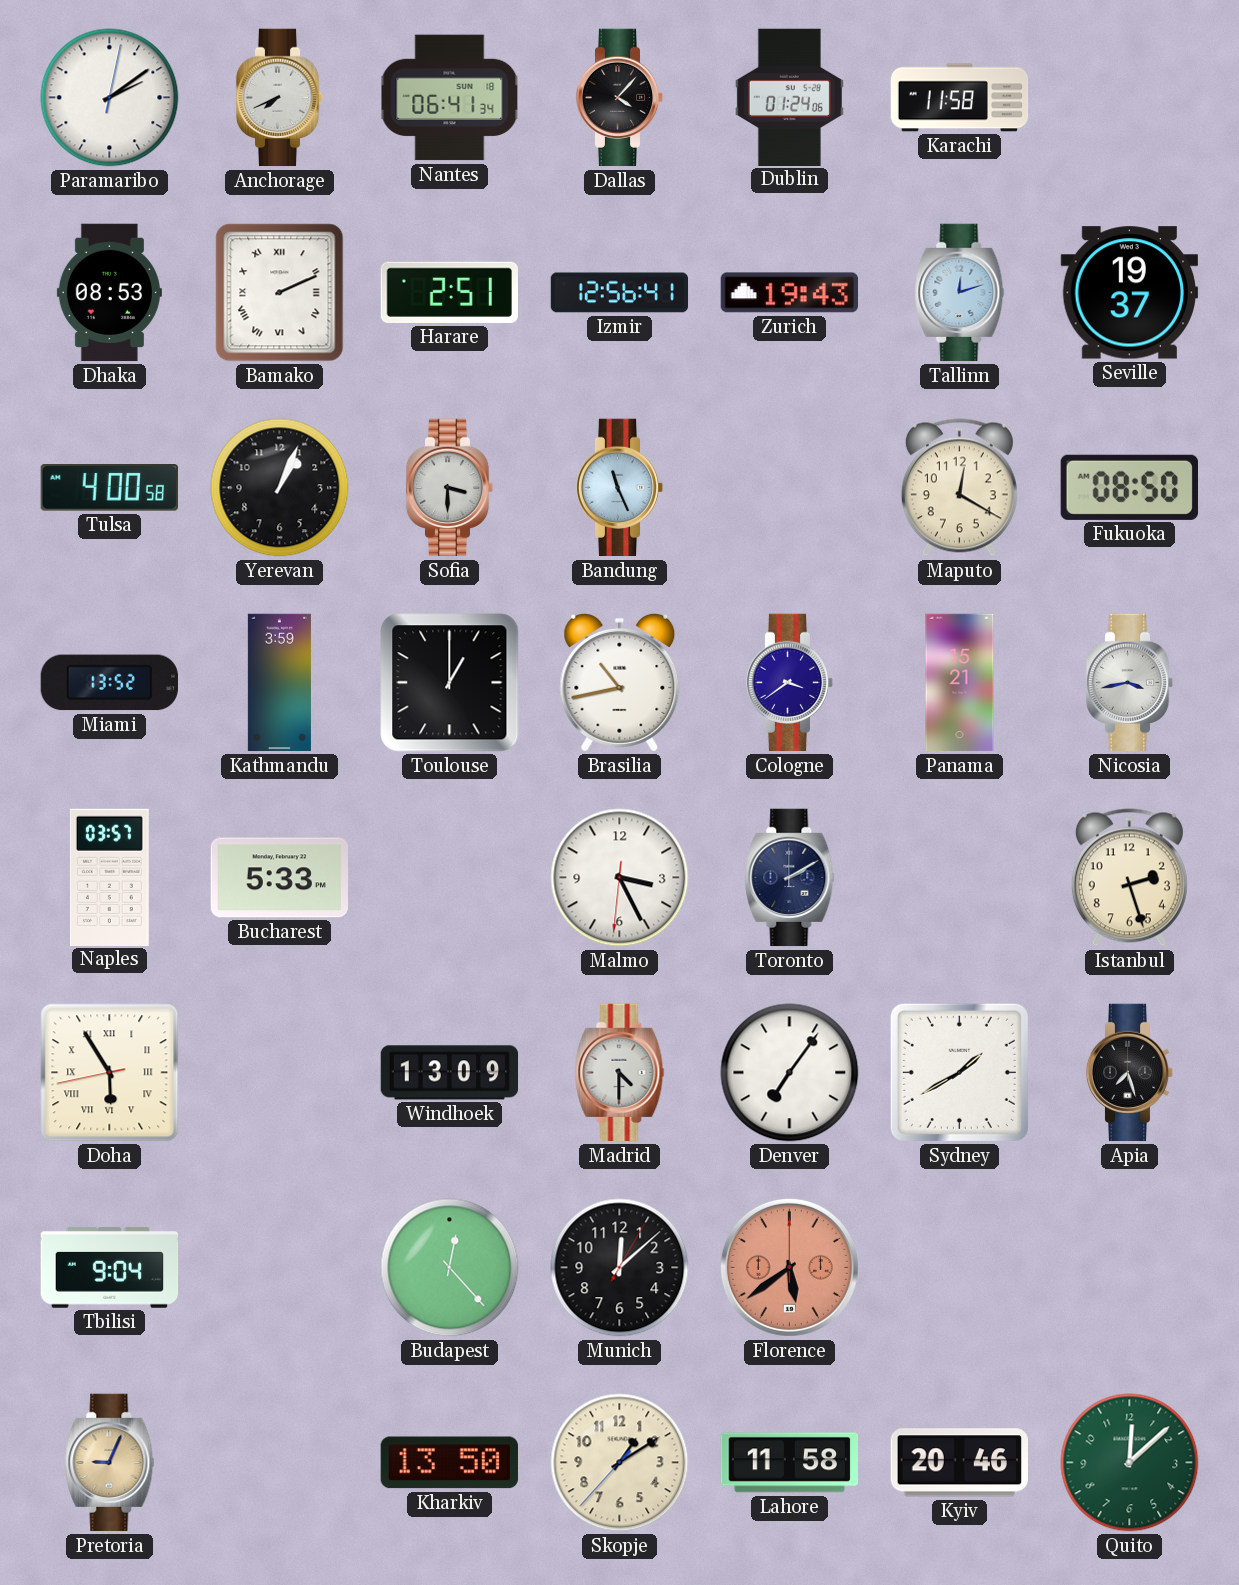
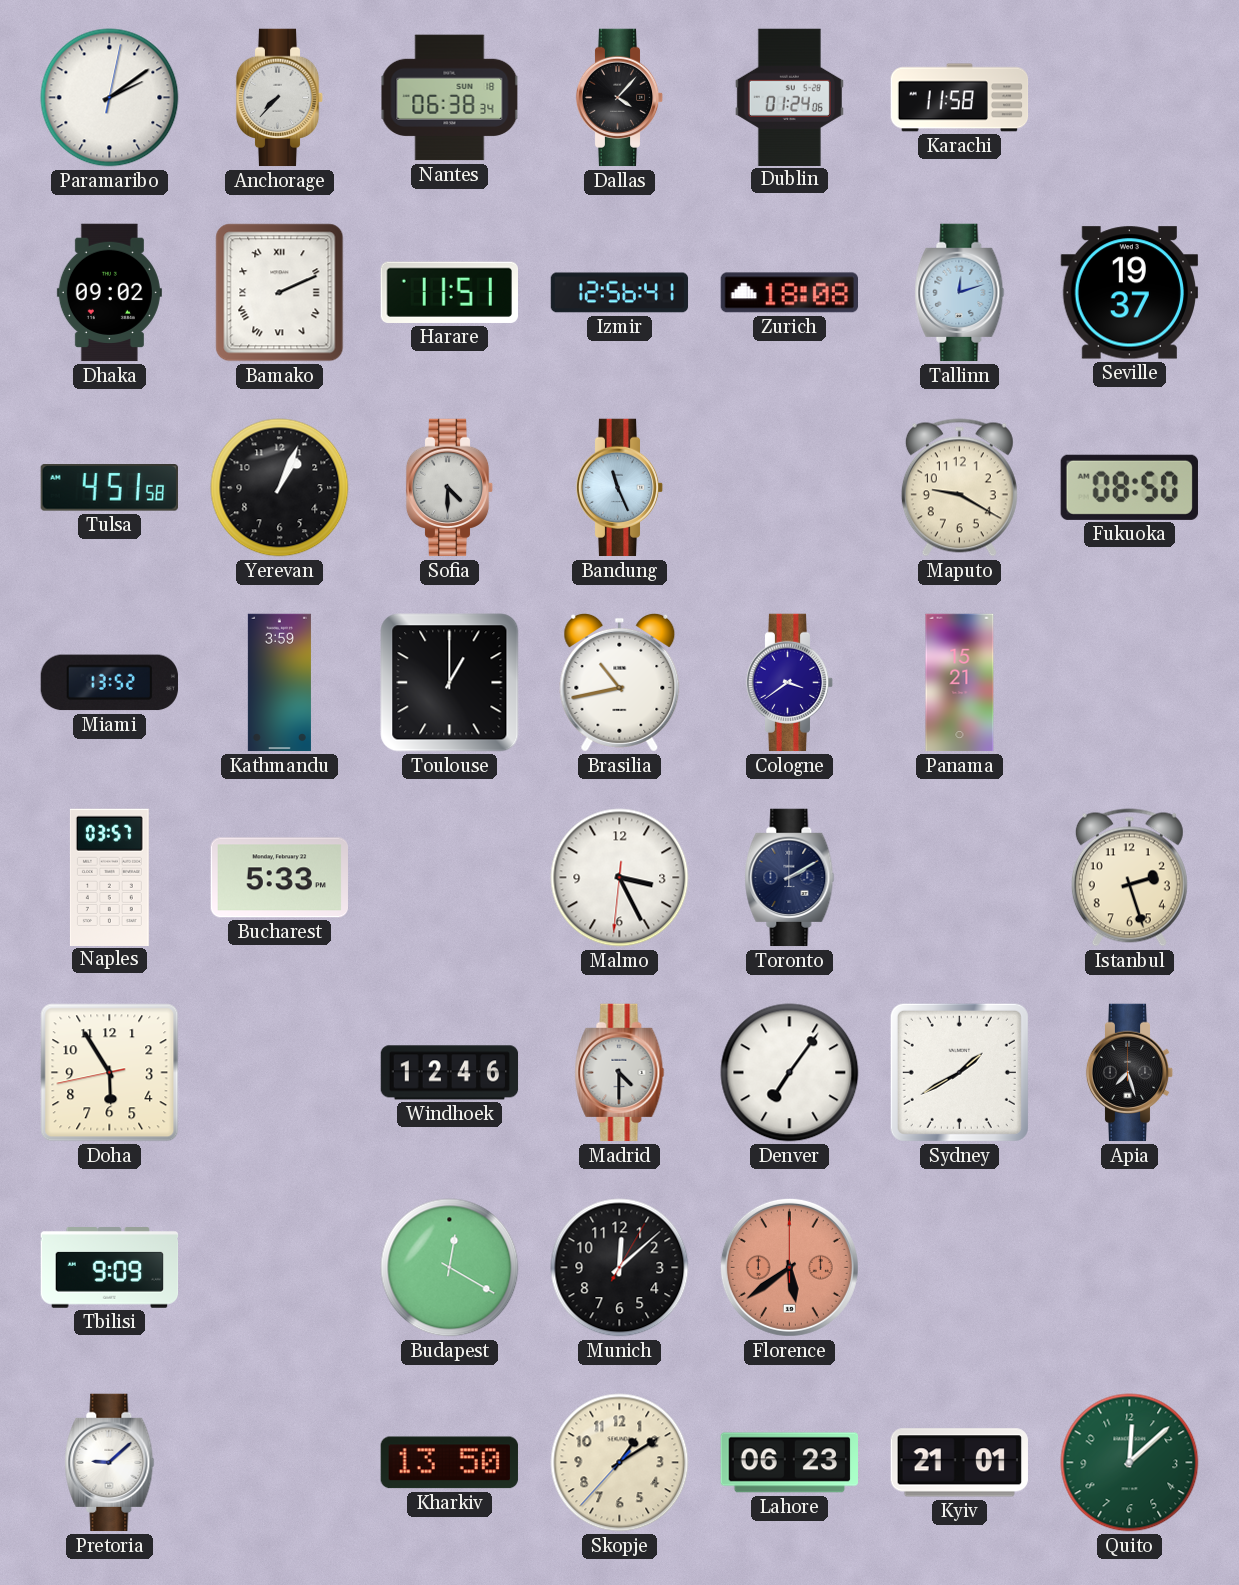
Anchorage: 7:41 -> 7:37
Nantes: 06:41 -> 06:38
Dhaka: 08:53 -> 09:02
Harare: 2:51 -> 11:51
Zurich: 19:43 -> 18:08
Tulsa: 4:00 -> 4:51
Sofia: 3:30 -> 4:30
Maputo: 12:20 -> 9:20
Nicosia: 3:43 -> none
Doha numerals: Roman -> Arabic
Windhoek: 13:09 -> 12:46
Tbilisi: 9:04 -> 9:09
Budapest: 12:23 -> 12:20
Pretoria: 9:04 -> 9:08
Pretoria dial: champagne -> white
Lahore: 11:58 -> 06:23
Kyiv: 20:46 -> 21:01
